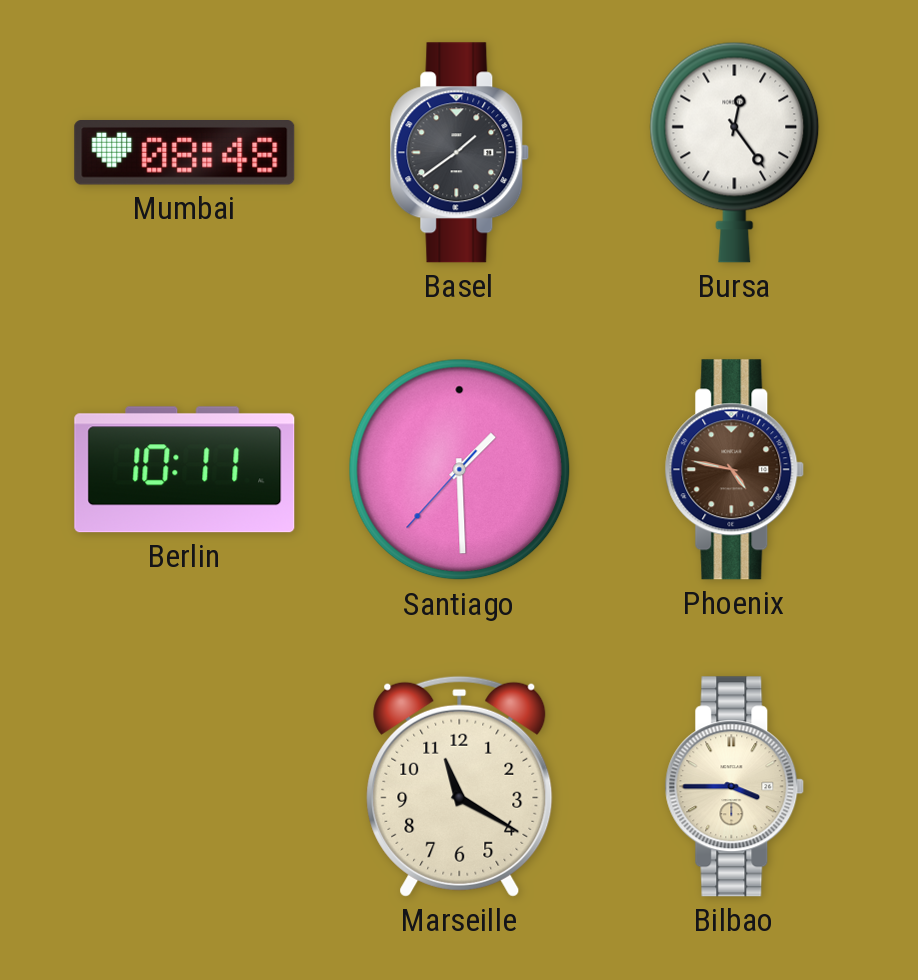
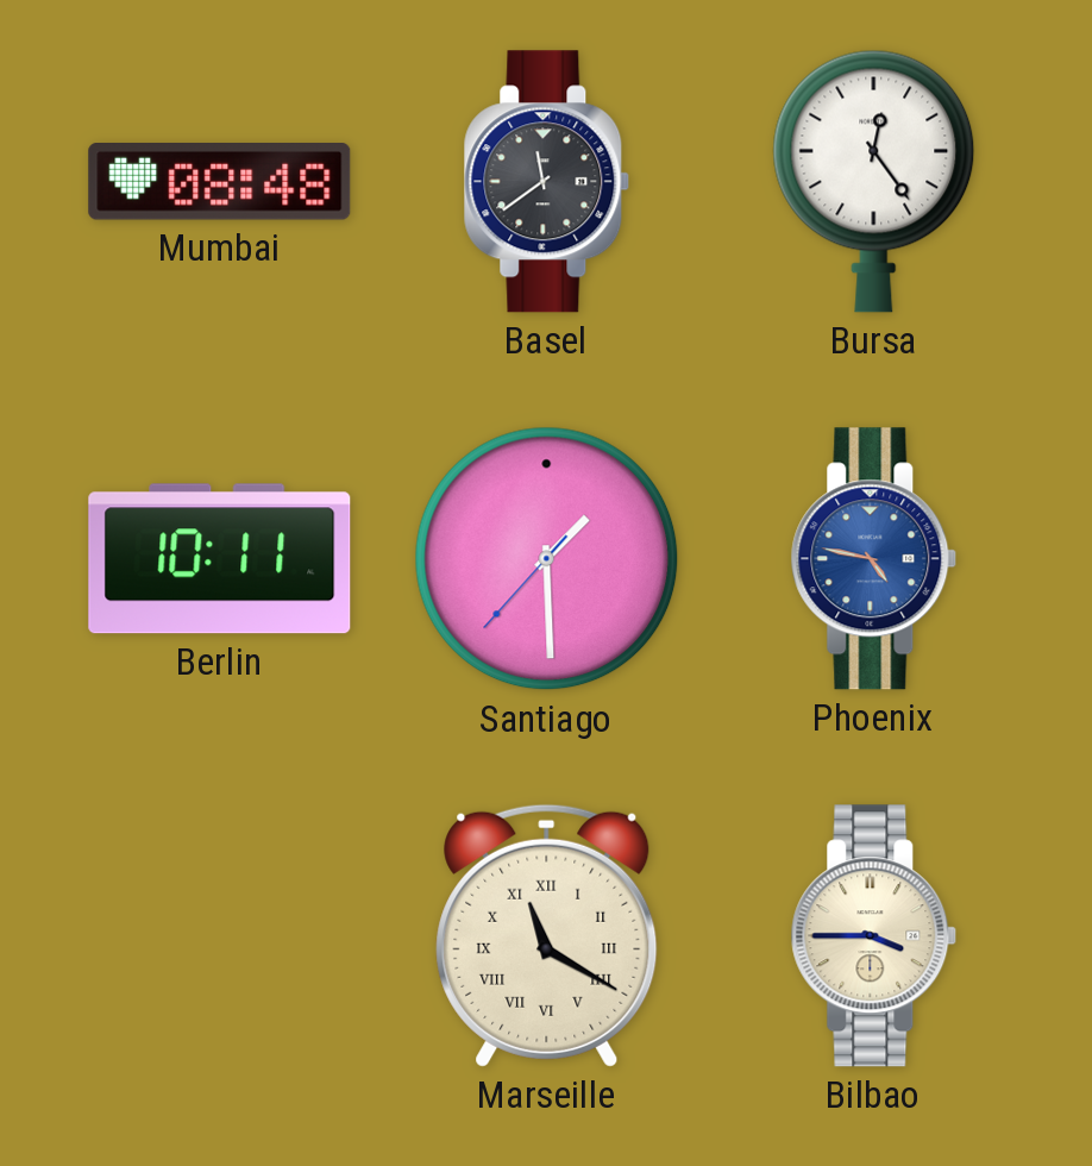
Basel: 1:39 -> 11:39
Phoenix dial: brown -> blue
Marseille numerals: Arabic -> Roman
